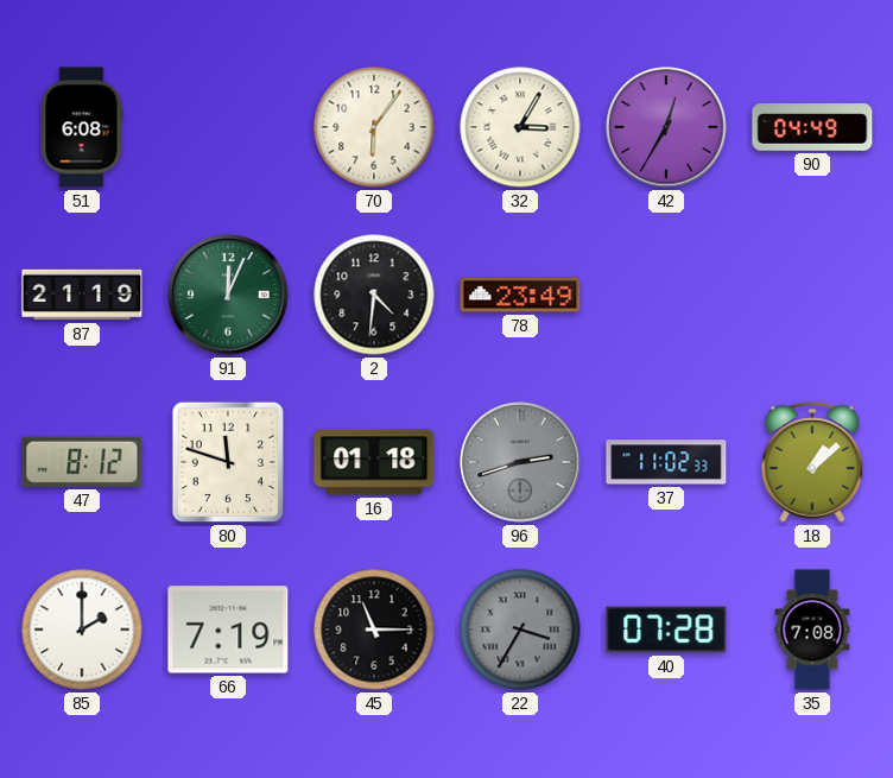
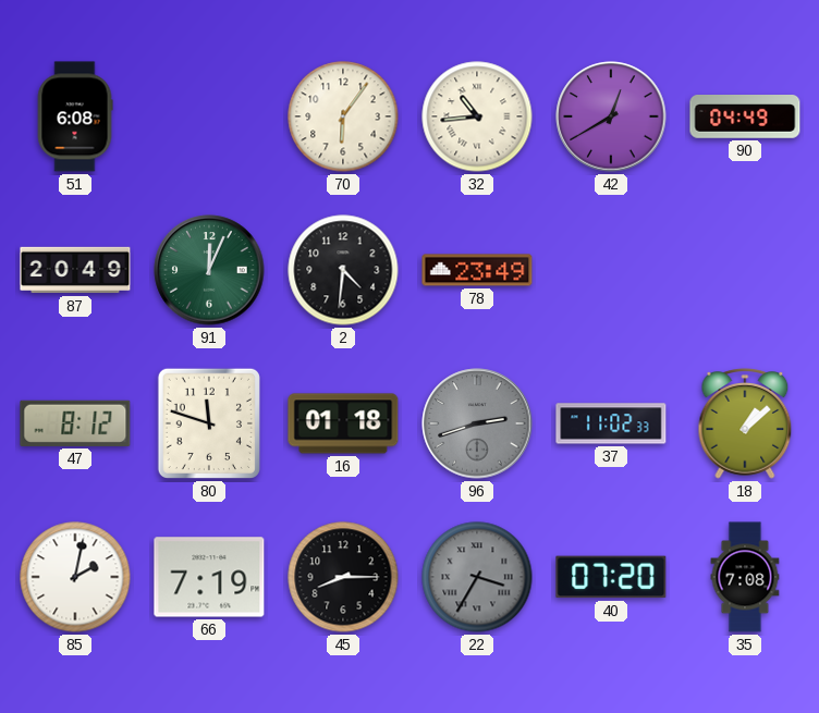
32: 3:05 -> 10:44
42: 12:35 -> 12:40
87: 21:19 -> 20:49
85: 2:00 -> 2:02
45: 11:15 -> 8:15
40: 07:28 -> 07:20
